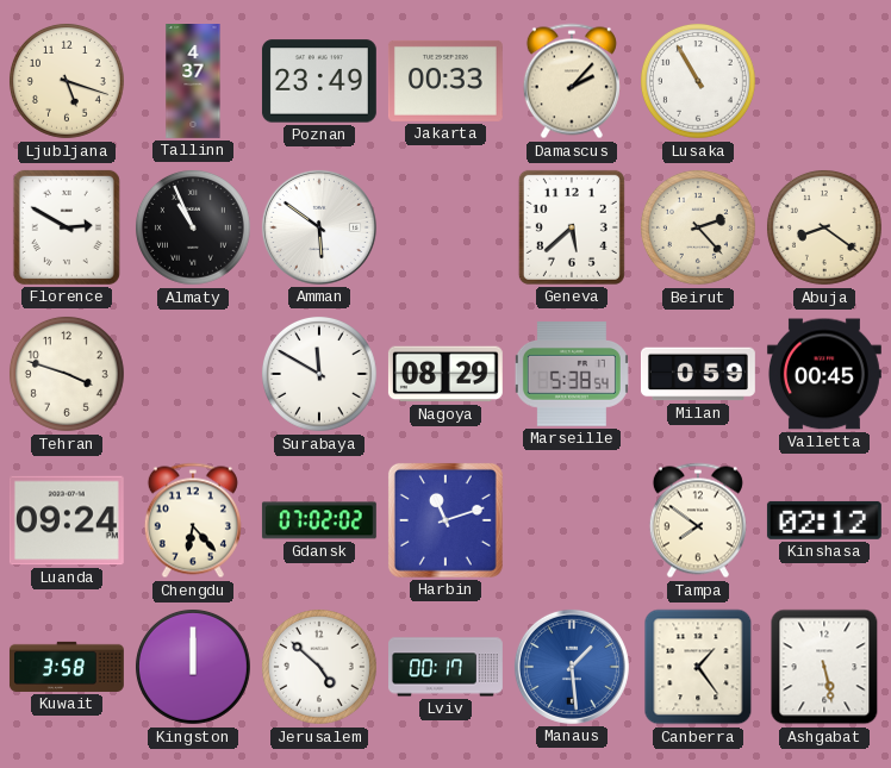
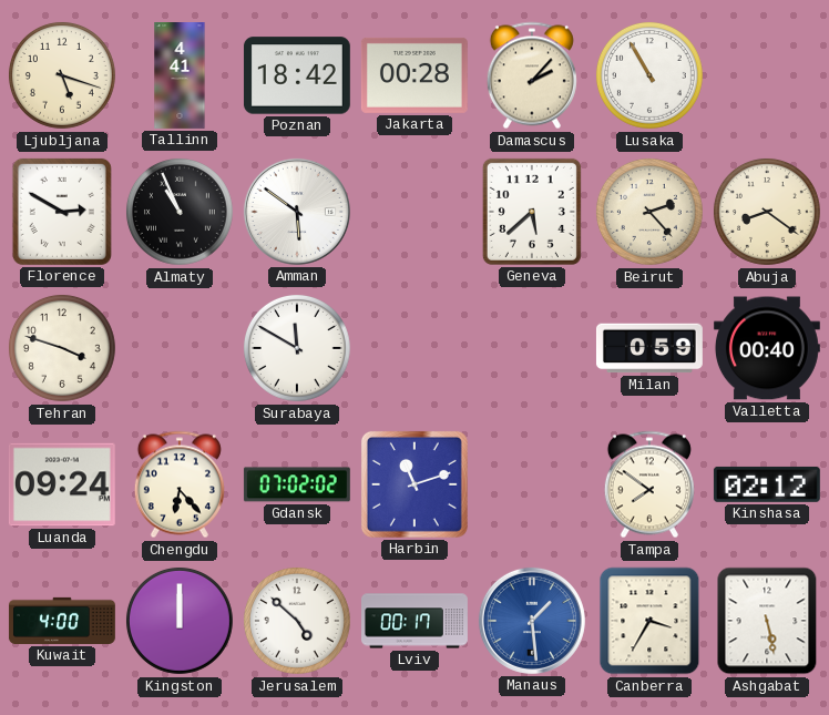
Tallinn: 4:37 -> 4:41
Poznan: 23:49 -> 18:42
Jakarta: 00:33 -> 00:28
Nagoya: 08:29 -> none
Marseille: 5:38 -> none
Valletta: 00:45 -> 00:40
Kuwait: 3:58 -> 4:00
Canberra: 1:24 -> 3:35
